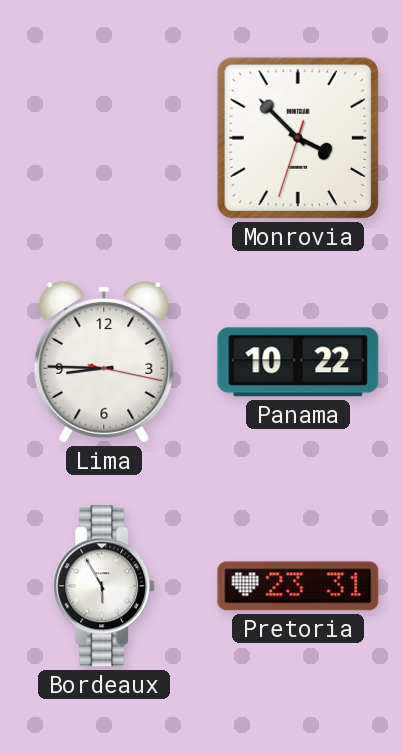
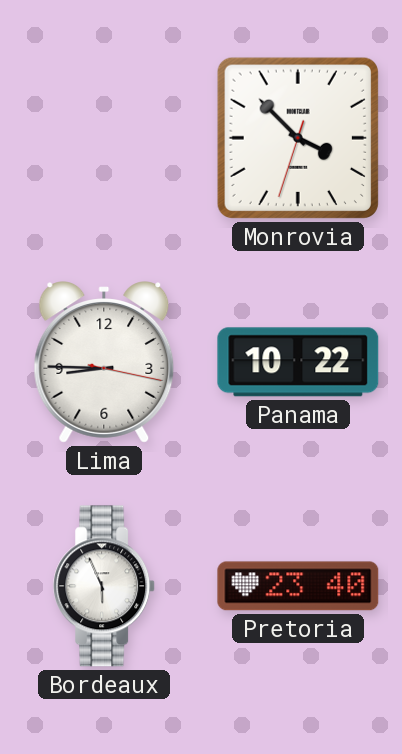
Bordeaux: 5:55 -> 5:56
Pretoria: 23:31 -> 23:40
